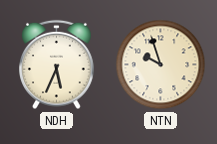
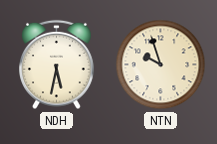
NDH: 5:34 -> 5:32
